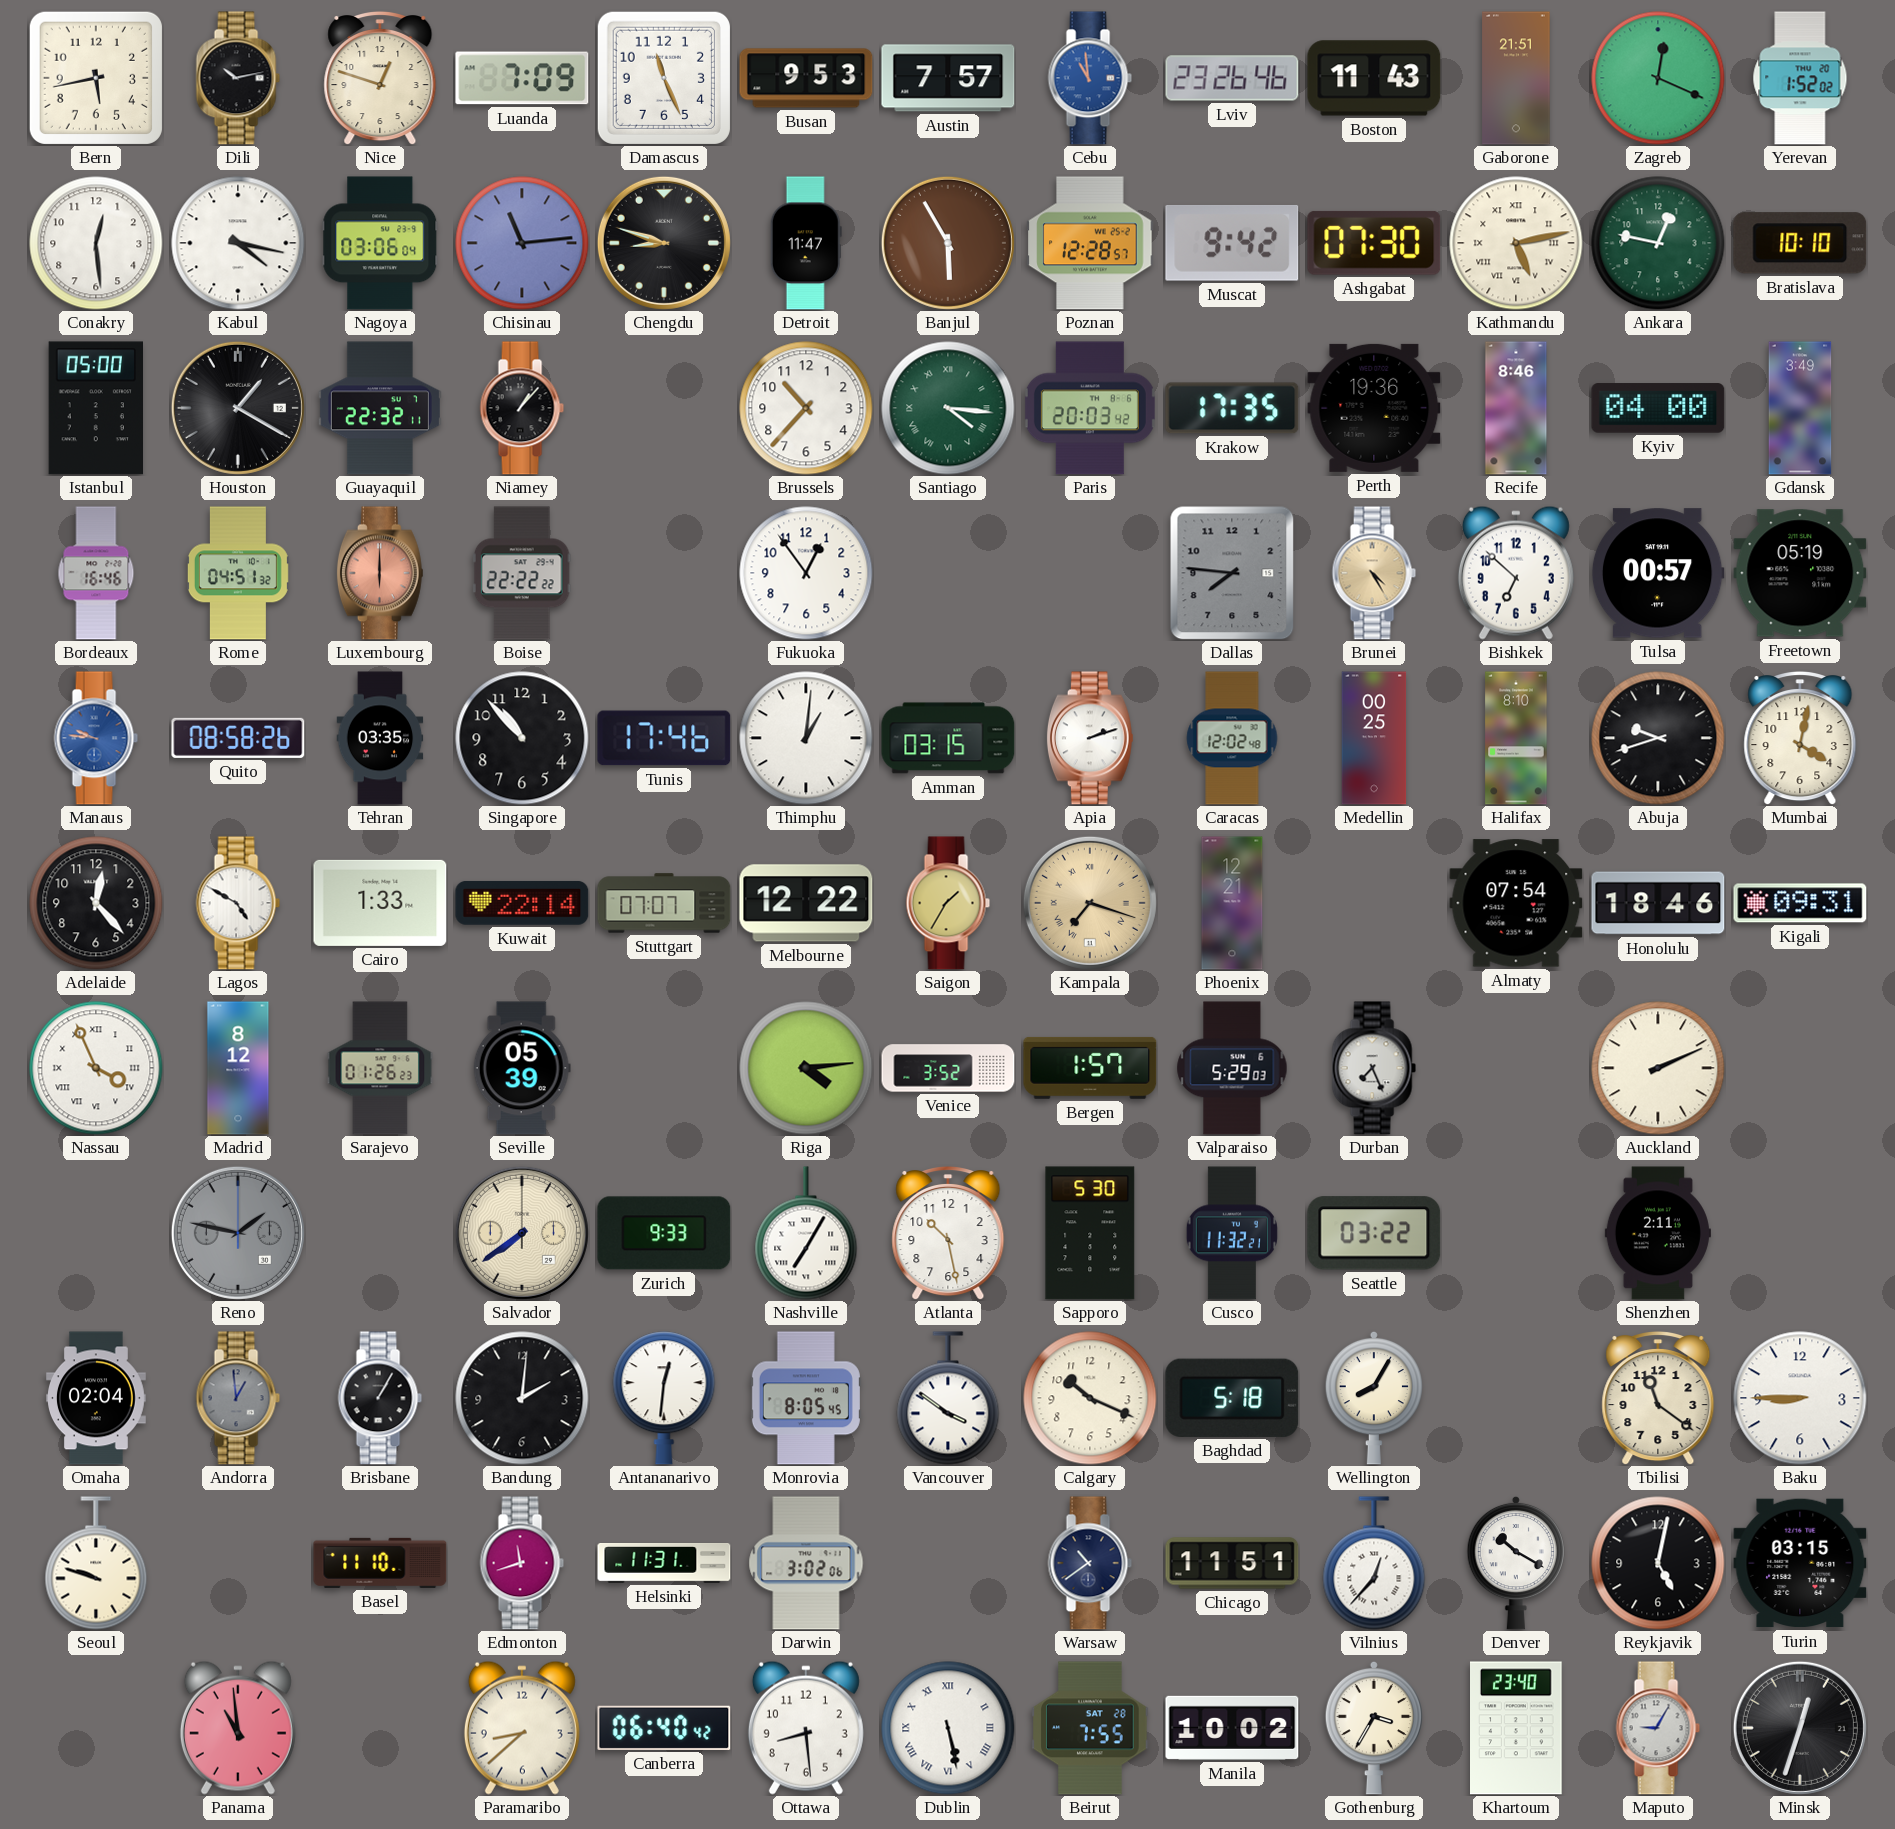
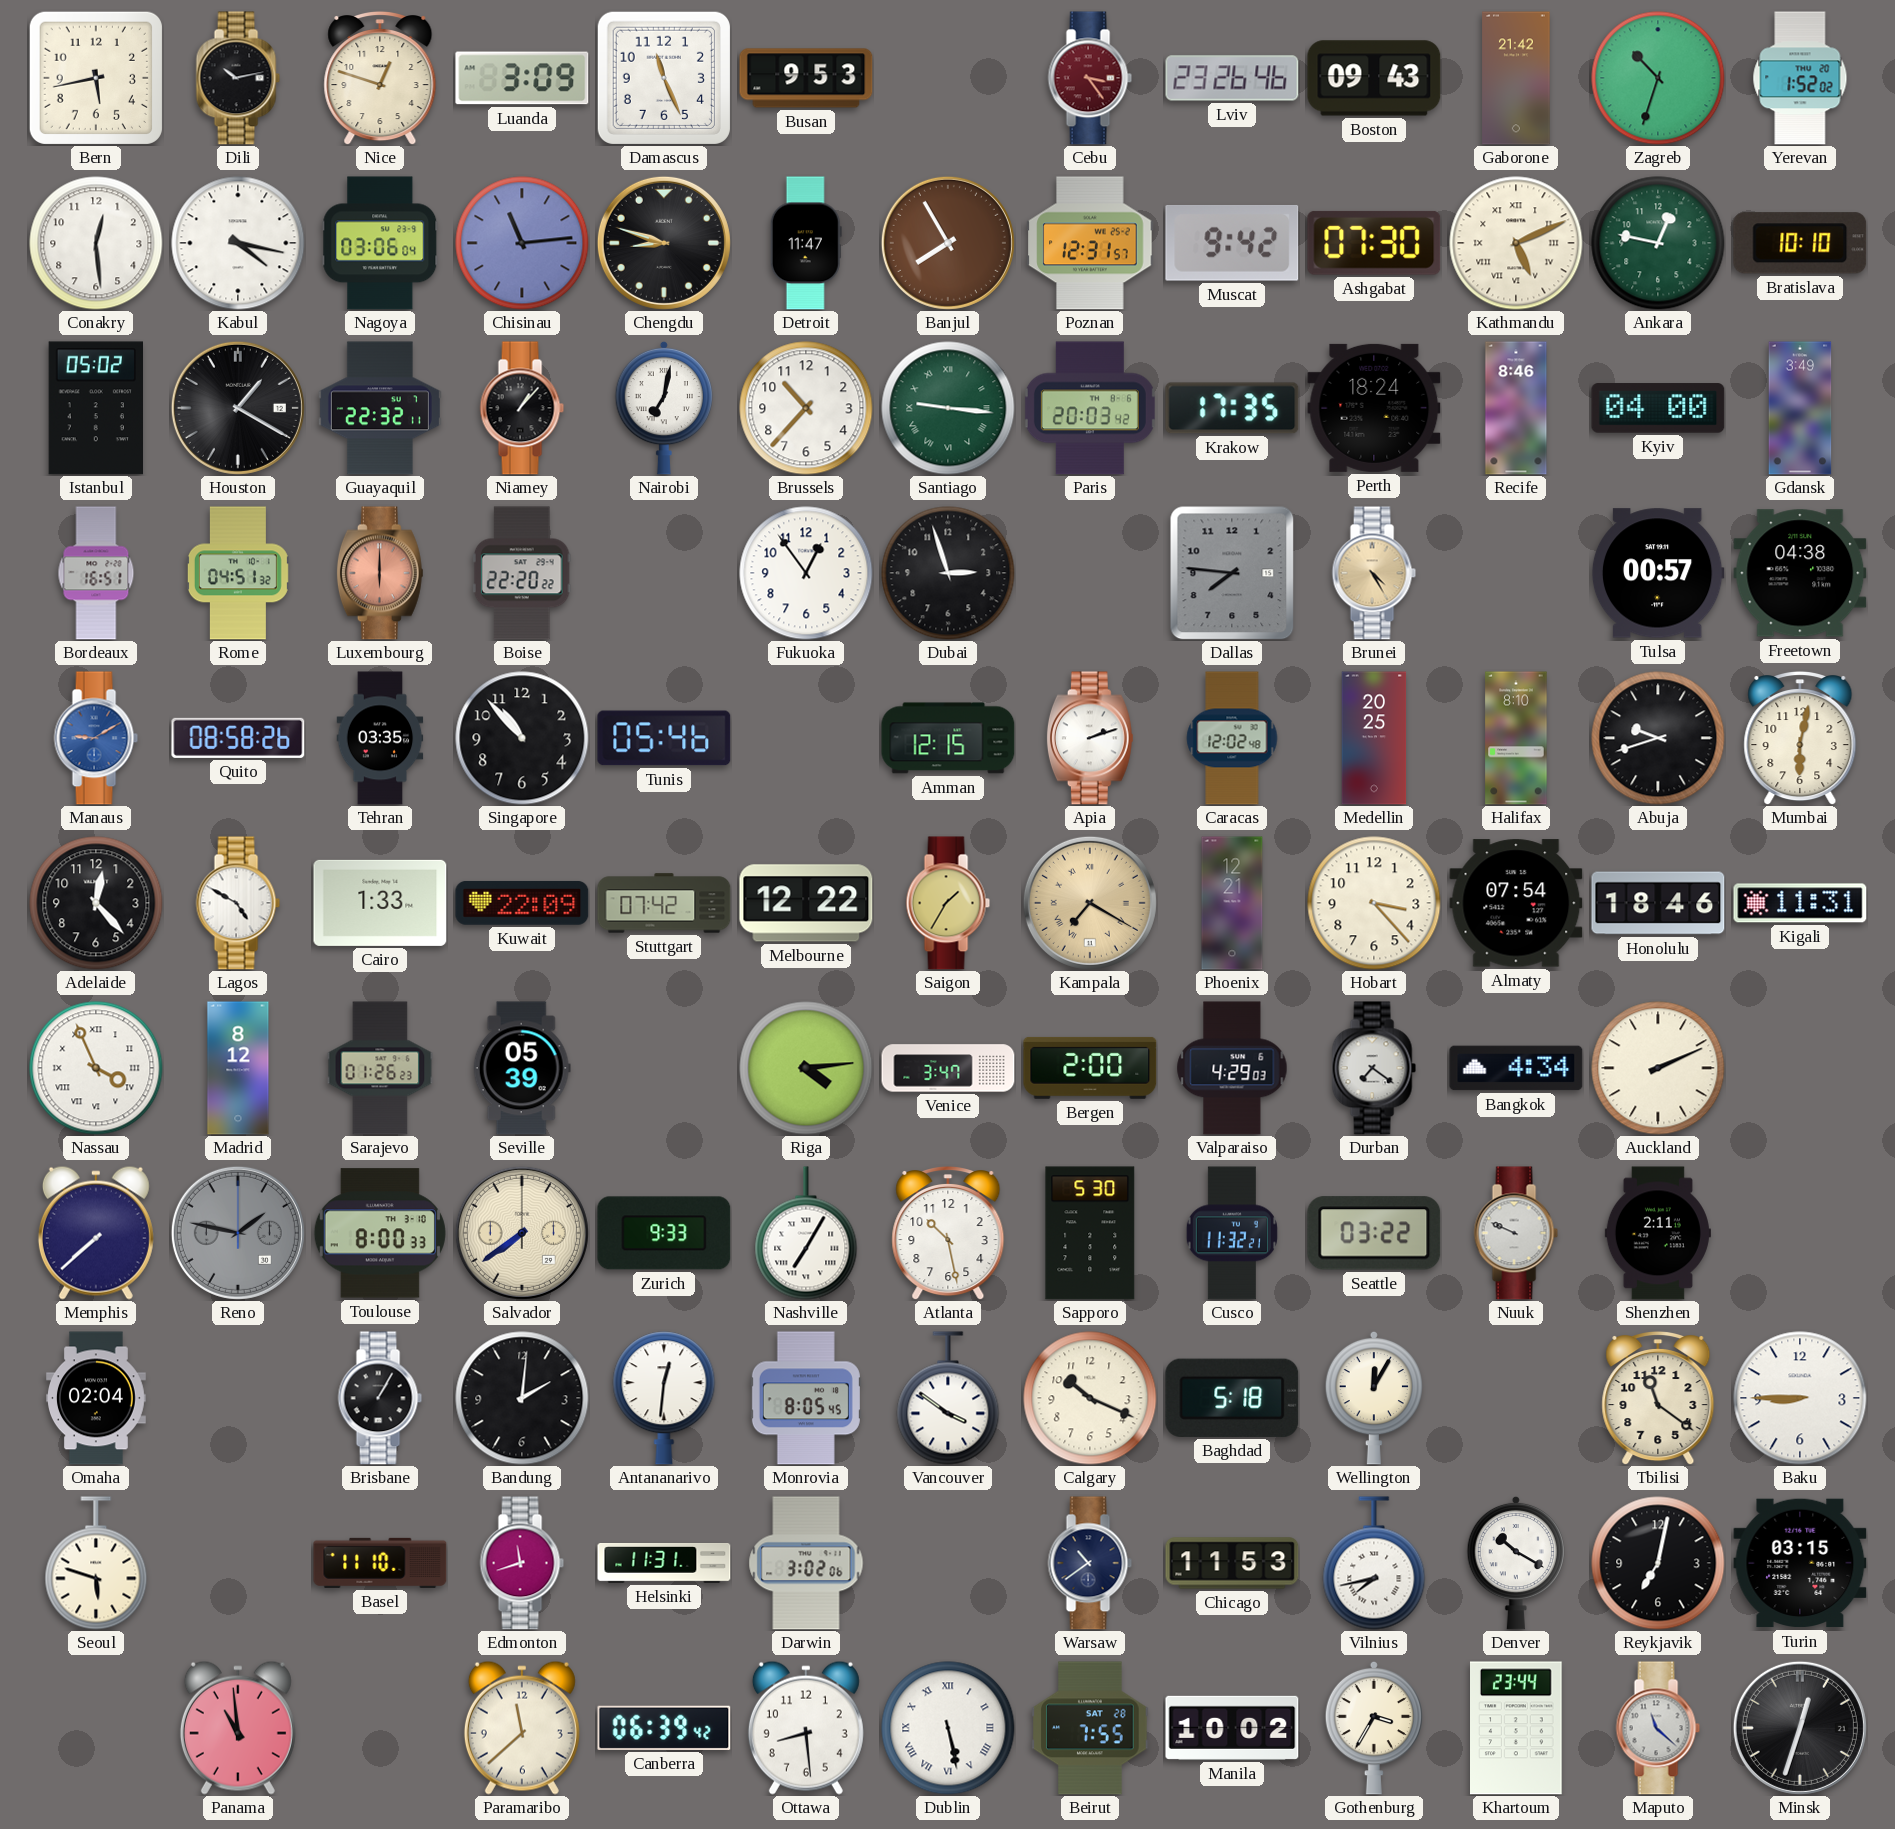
Luanda: 7:09 -> 3:09
Austin: 7:57 -> none
Cebu: 10:59 -> 3:24
Cebu dial: blue -> burgundy
Boston: 11:43 -> 09:43
Gaborone: 21:51 -> 21:42
Zagreb: 12:19 -> 10:33
Banjul: 5:55 -> 7:55
Poznan: 12:28 -> 12:31
Kathmandu: 5:13 -> 5:11
Istanbul: 05:00 -> 05:02
Nairobi: none -> 7:02
Santiago: 4:16 -> 9:16
Perth: 19:36 -> 18:24
Bordeaux: 16:46 -> 16:51
Boise: 22:22 -> 22:20
Dubai: none -> 2:57
Bishkek: 6:52 -> none
Freetown: 05:19 -> 04:38
Manaus: 9:46 -> 9:10
Tunis: 17:46 -> 05:46
Thimphu: 1:01 -> none
Amman: 03:15 -> 12:15
Medellin: 00:25 -> 20:25
Mumbai: 4:02 -> 6:02
Kuwait: 22:14 -> 22:09
Stuttgart: 07:07 -> 07:42
Kampala: 7:18 -> 7:20
Hobart: none -> 3:23
Kigali: 09:31 -> 11:31
Venice: 3:52 -> 3:47
Bergen: 1:57 -> 2:00
Valparaiso: 5:29 -> 4:29
Durban: 7:26 -> 7:21
Bangkok: none -> 4:34
Memphis: none -> 7:38
Toulouse: none -> 8:00
Nuuk: none -> 9:49
Andorra: 12:59 -> none
Wellington: 8:05 -> 12:05
Seoul: 9:48 -> 5:48
Chicago: 11:51 -> 11:53
Vilnius: 12:37 -> 7:43
Reykjavik: 5:02 -> 7:02
Paramaribo: 8:38 -> 11:38
Canberra: 06:40 -> 06:39
Khartoum: 23:40 -> 23:44
Maputo: 9:05 -> 11:22
